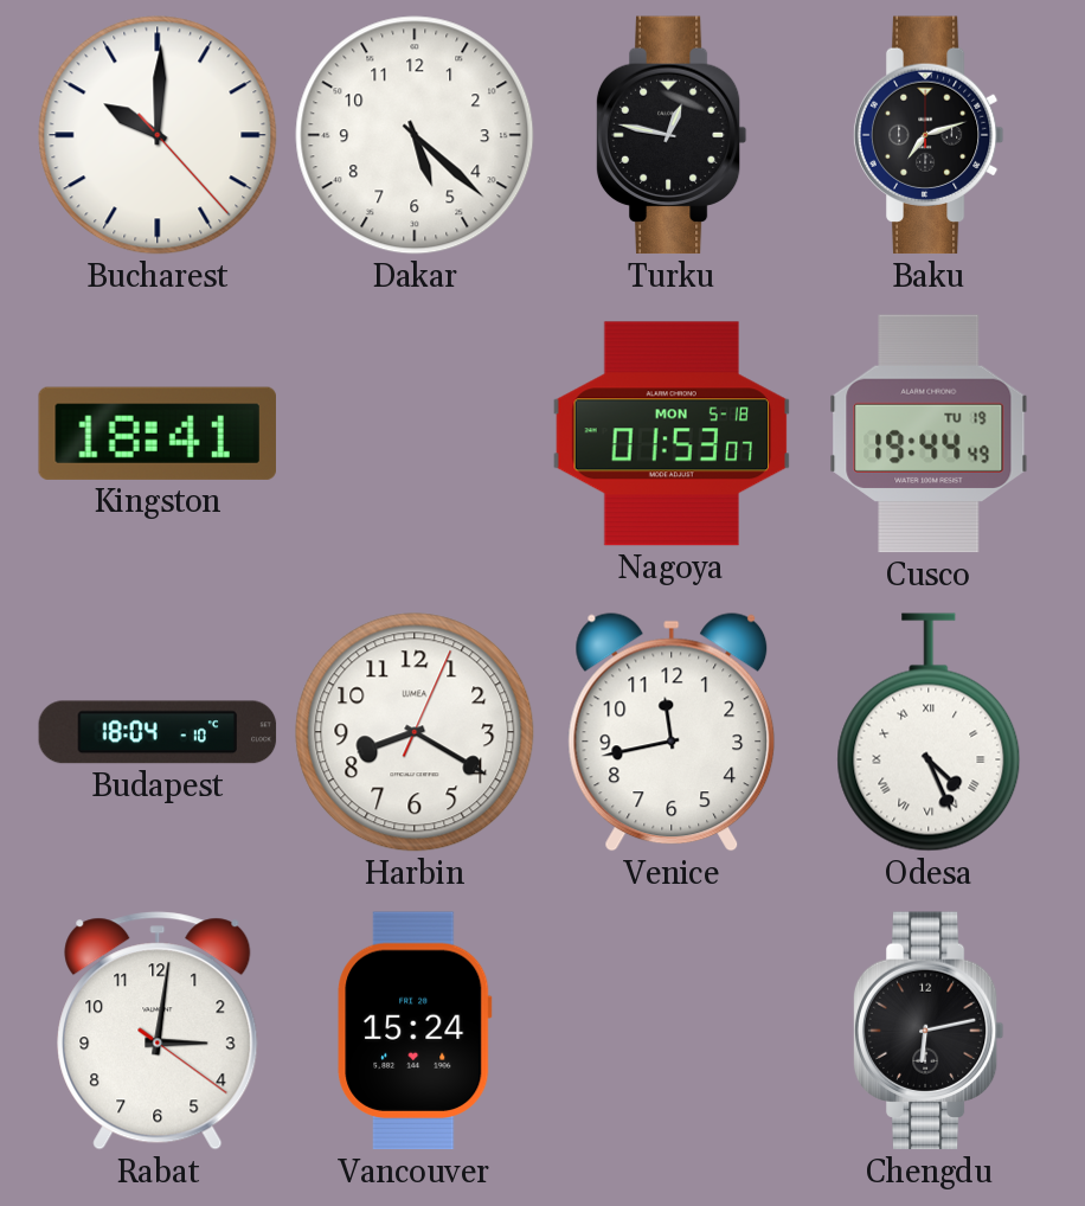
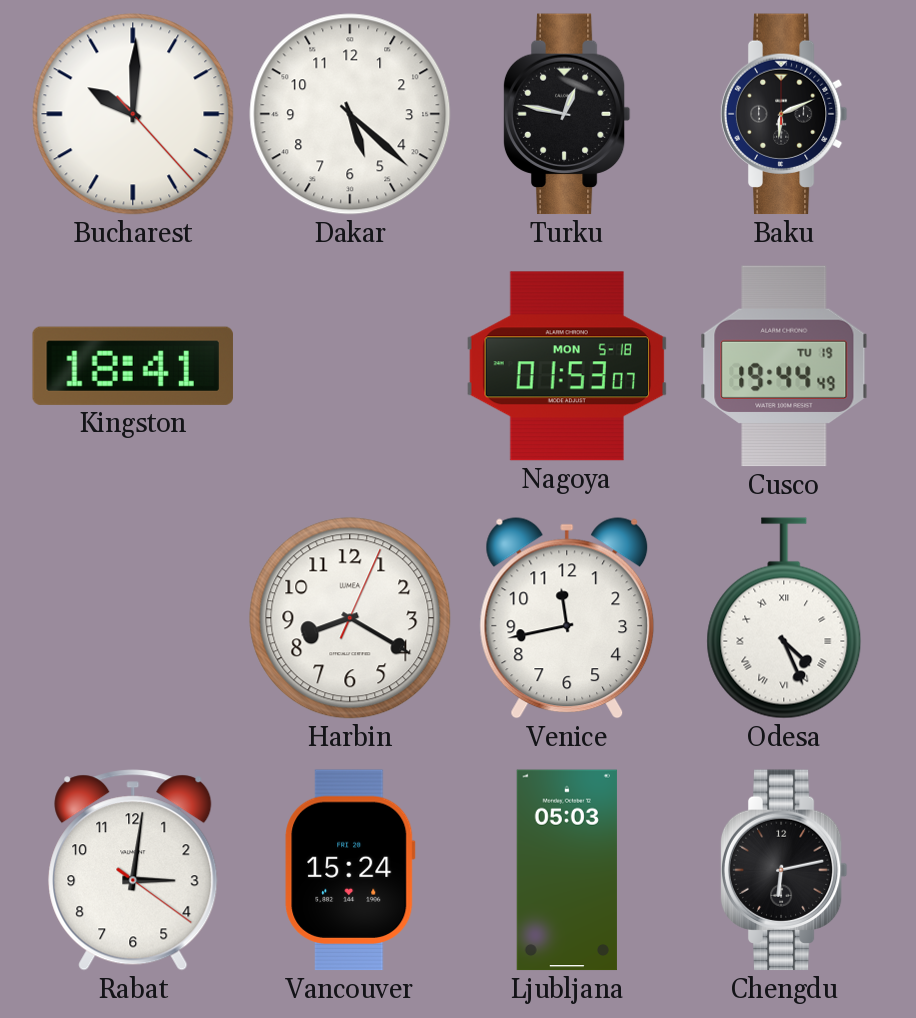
Baku: 7:12 -> 6:11
Budapest: 18:04 -> none
Ljubljana: none -> 05:03
